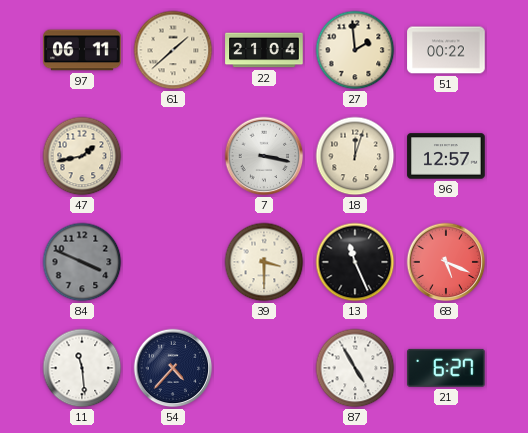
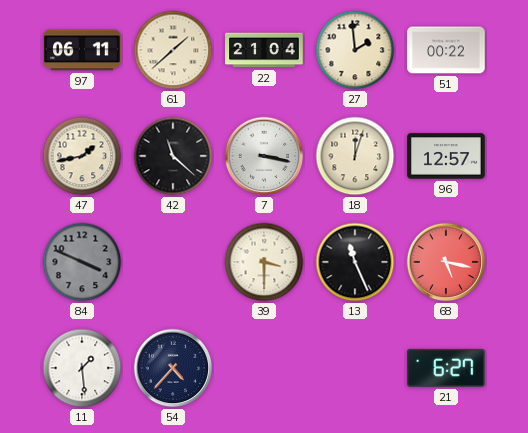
42: none -> 11:22
68: 5:19 -> 5:17
11: 11:29 -> 1:29
87: 4:55 -> none
